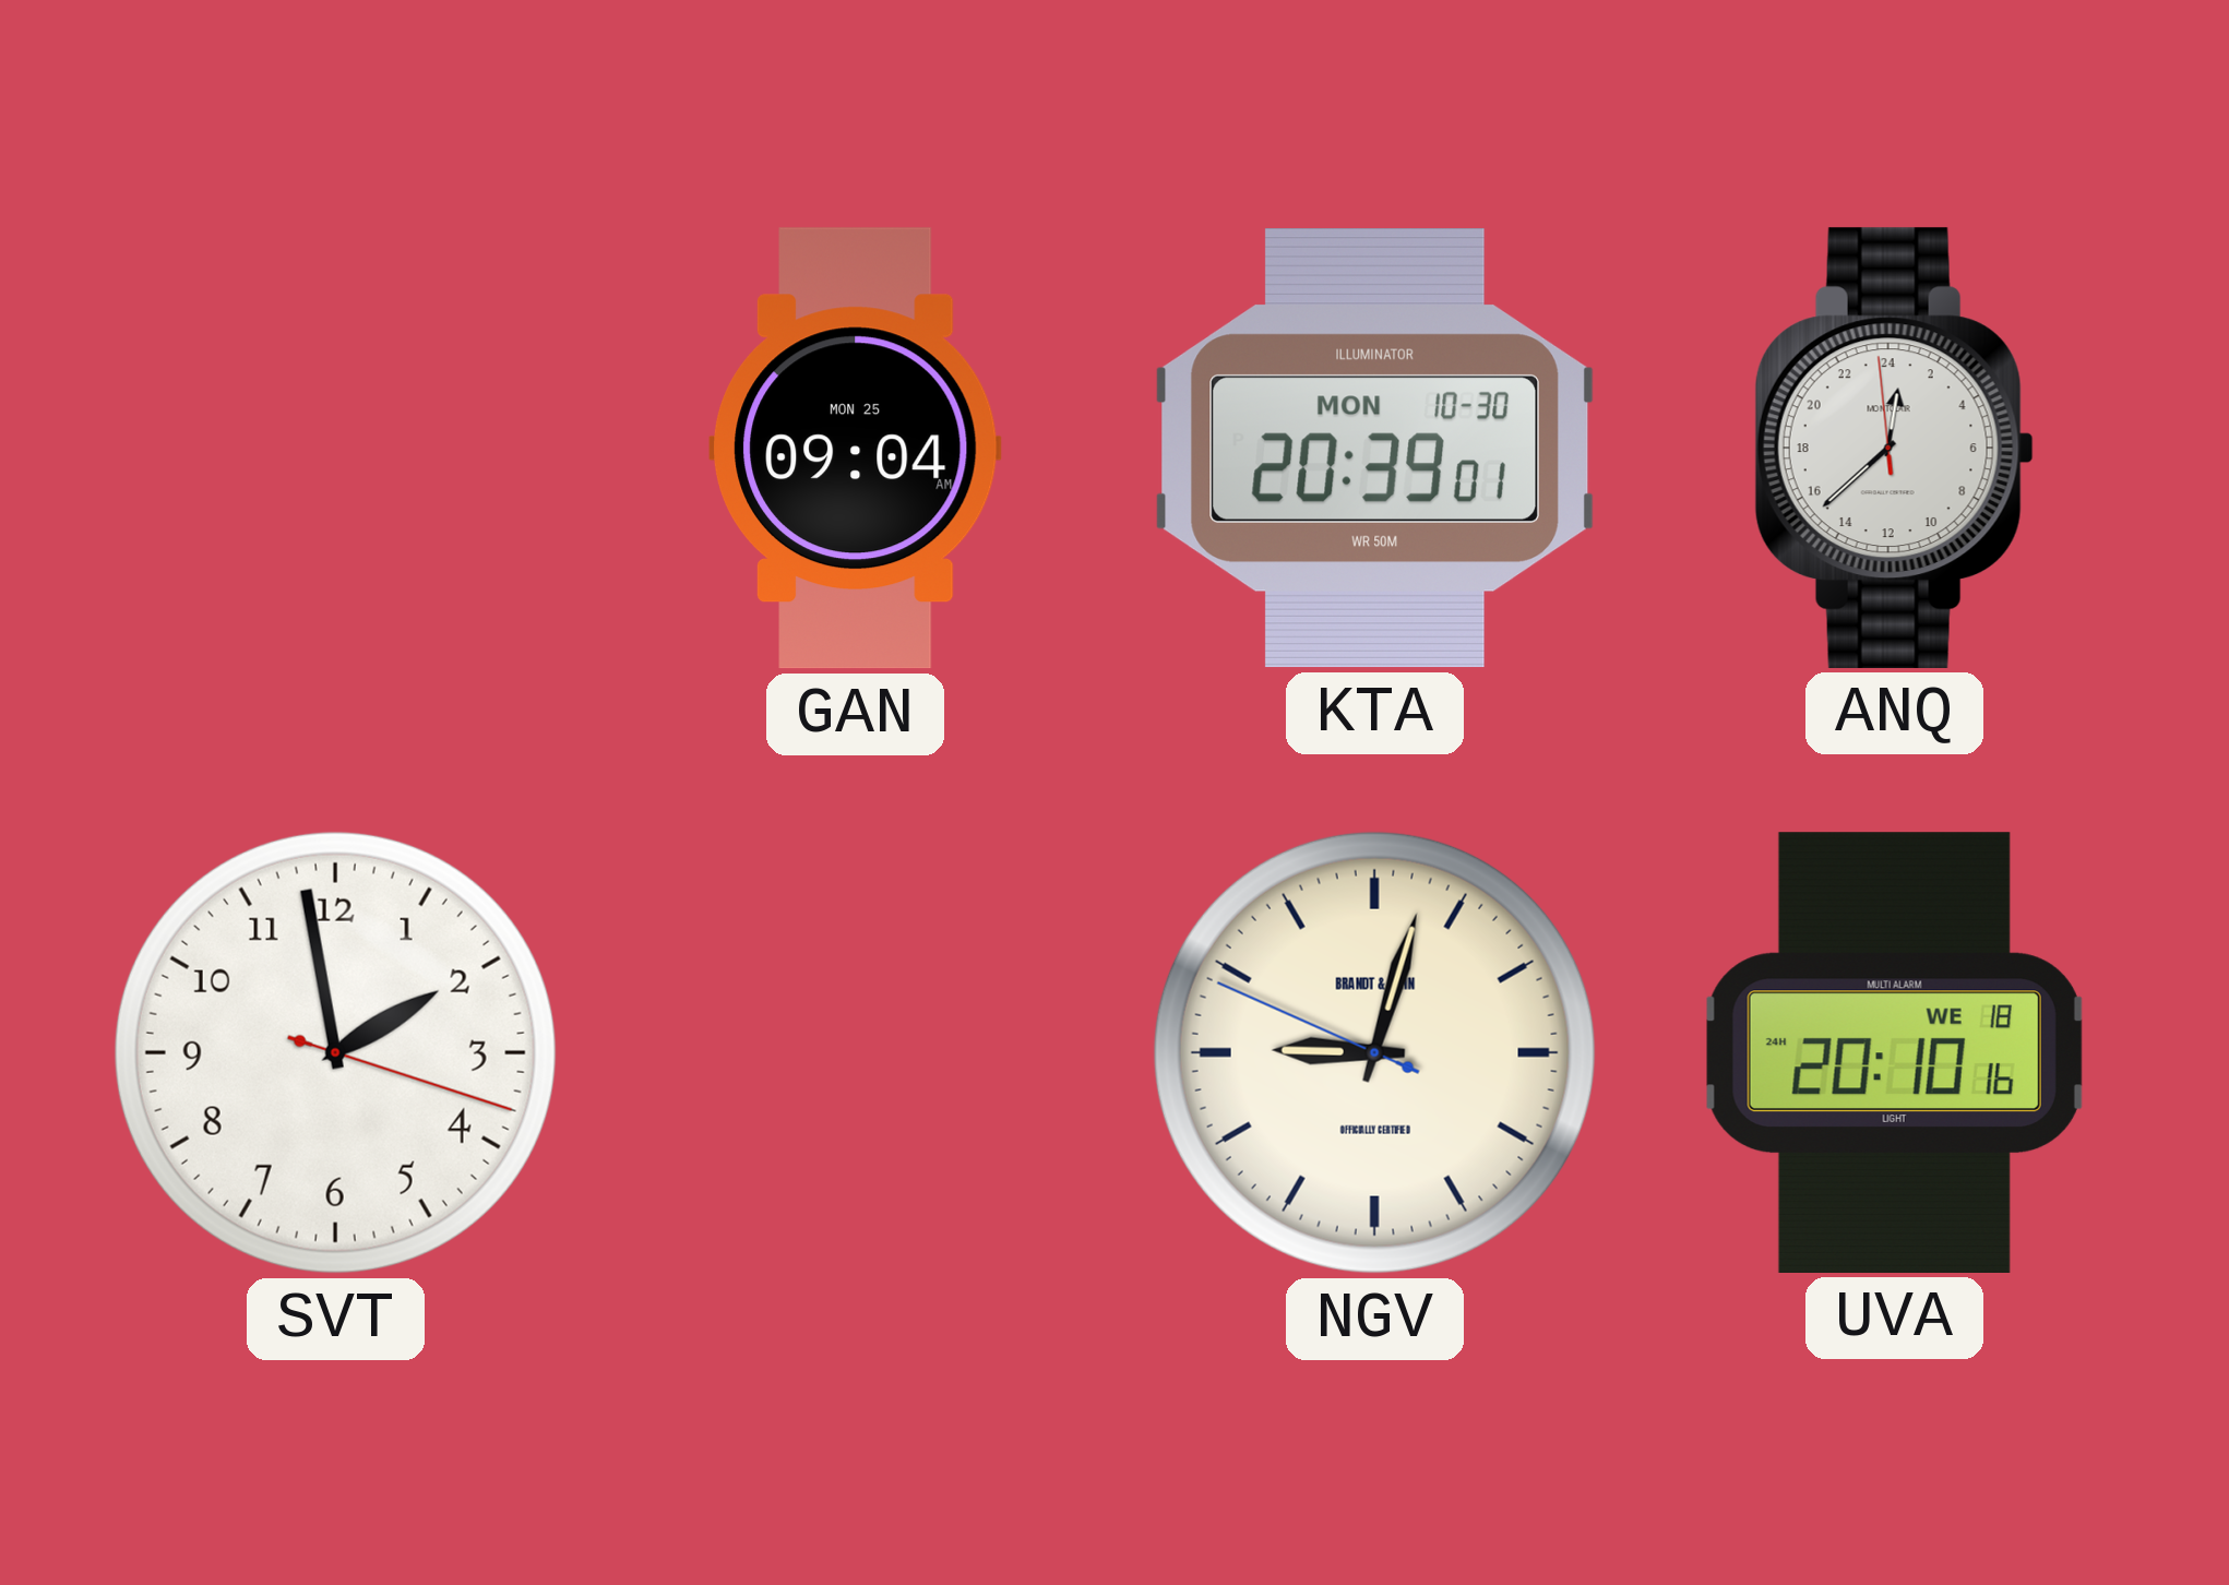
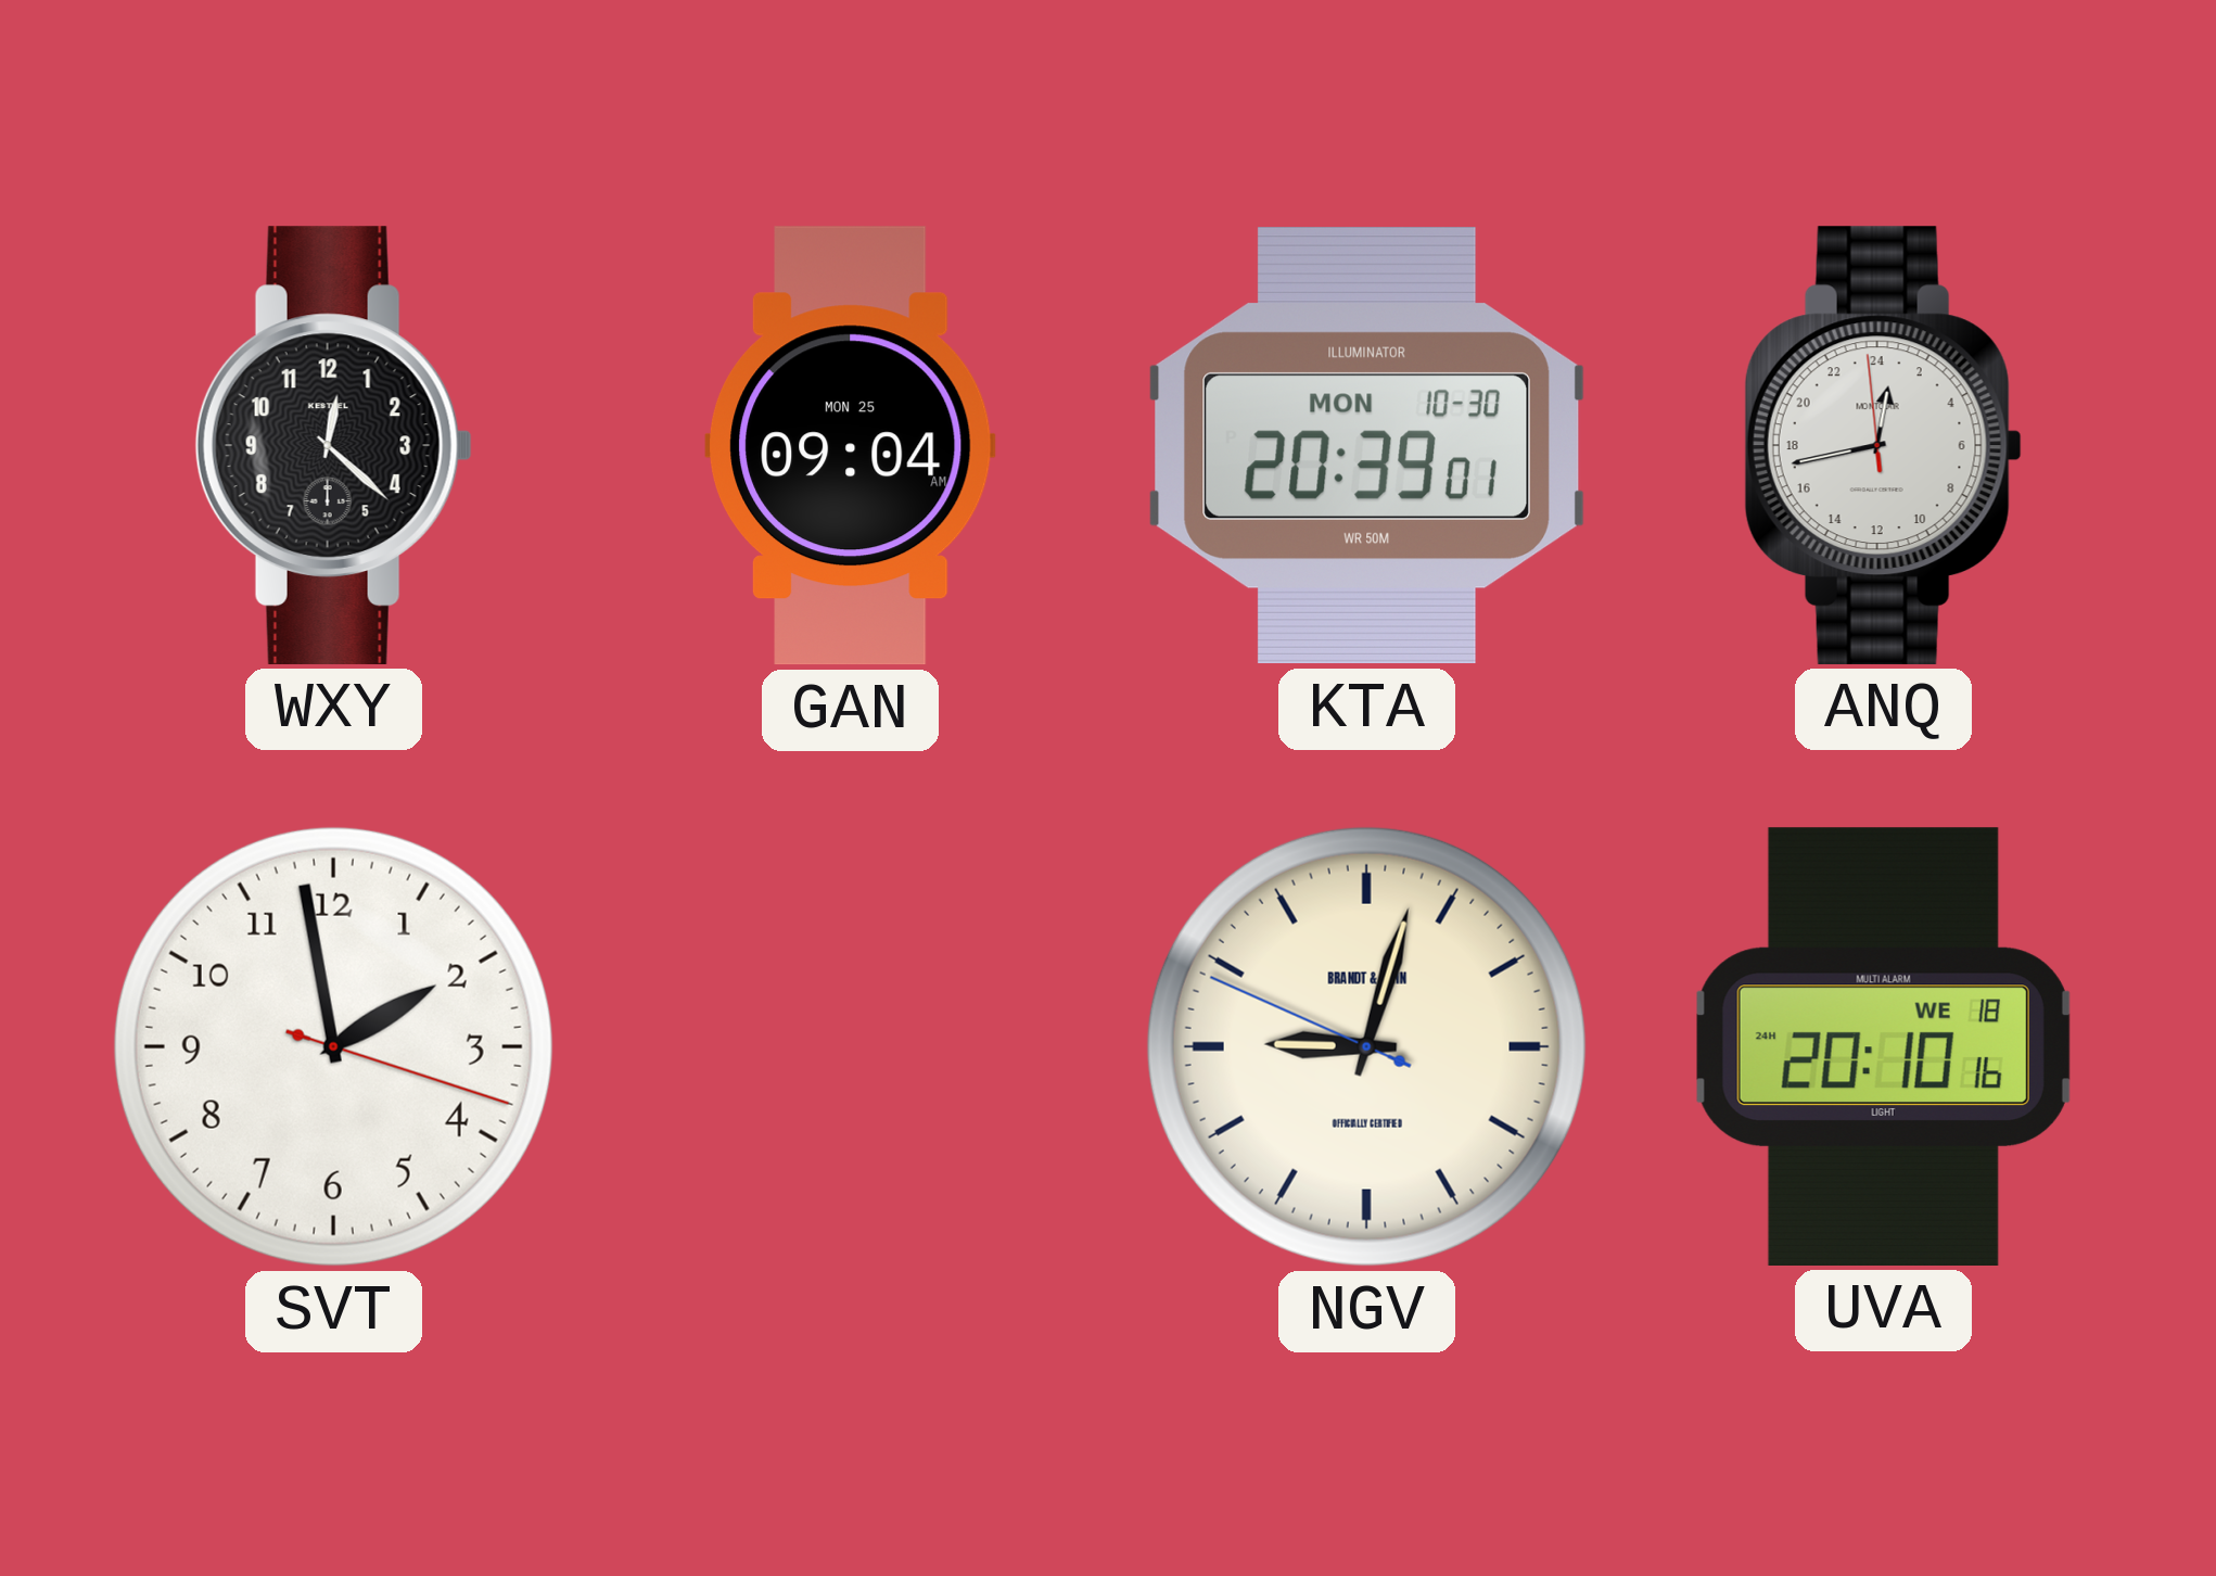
WXY: none -> 12:22
ANQ: 0:37 -> 0:42
